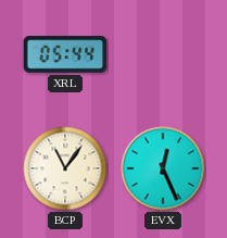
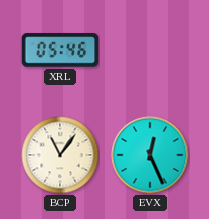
XRL: 05:44 -> 05:46
